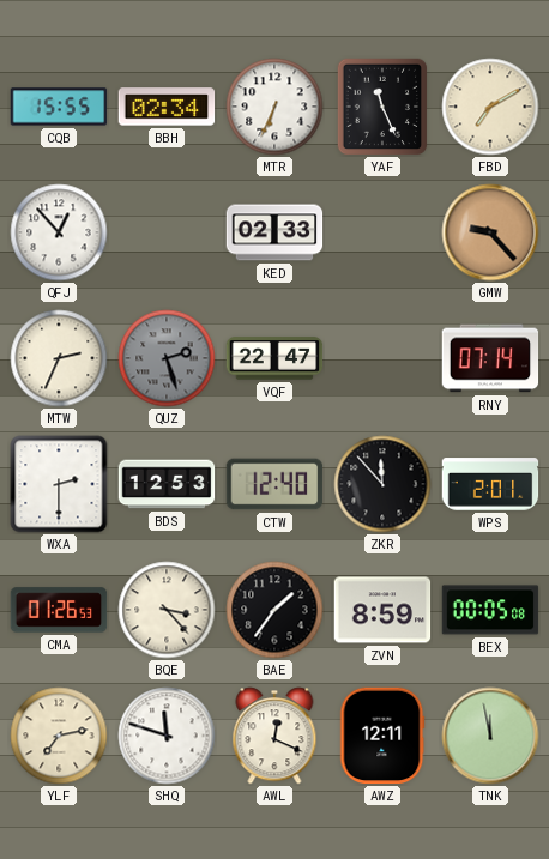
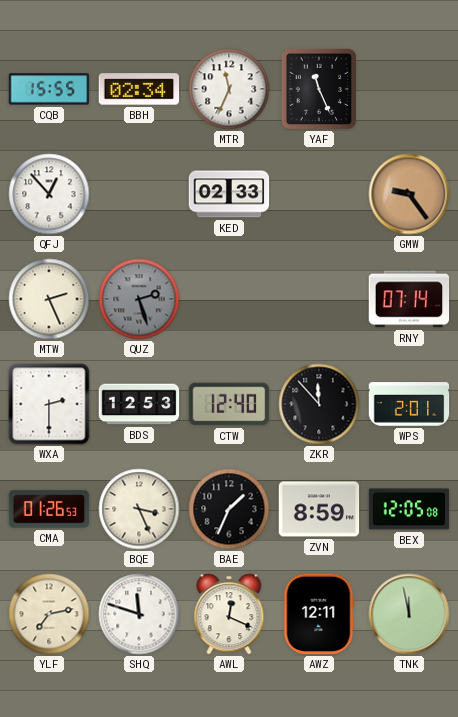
MTR: 6:34 -> 11:34
FBD: 7:10 -> none
GMW: 9:23 -> 9:24
MTW: 2:34 -> 2:26
VQF: 22:47 -> none
BQE: 3:23 -> 3:26
BAE: 1:36 -> 1:34
BEX: 00:05 -> 12:05
